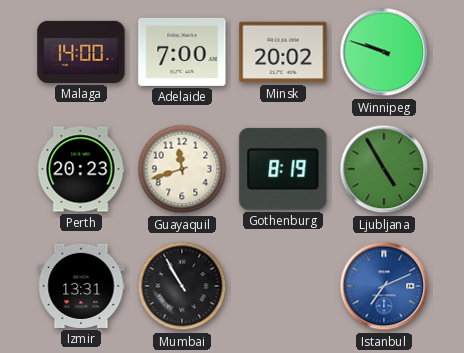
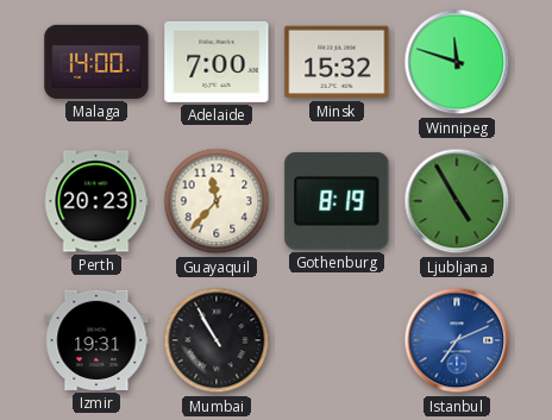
Minsk: 20:02 -> 15:32
Winnipeg: 9:48 -> 11:48
Guayaquil: 11:42 -> 11:37
Izmir: 13:31 -> 19:31
